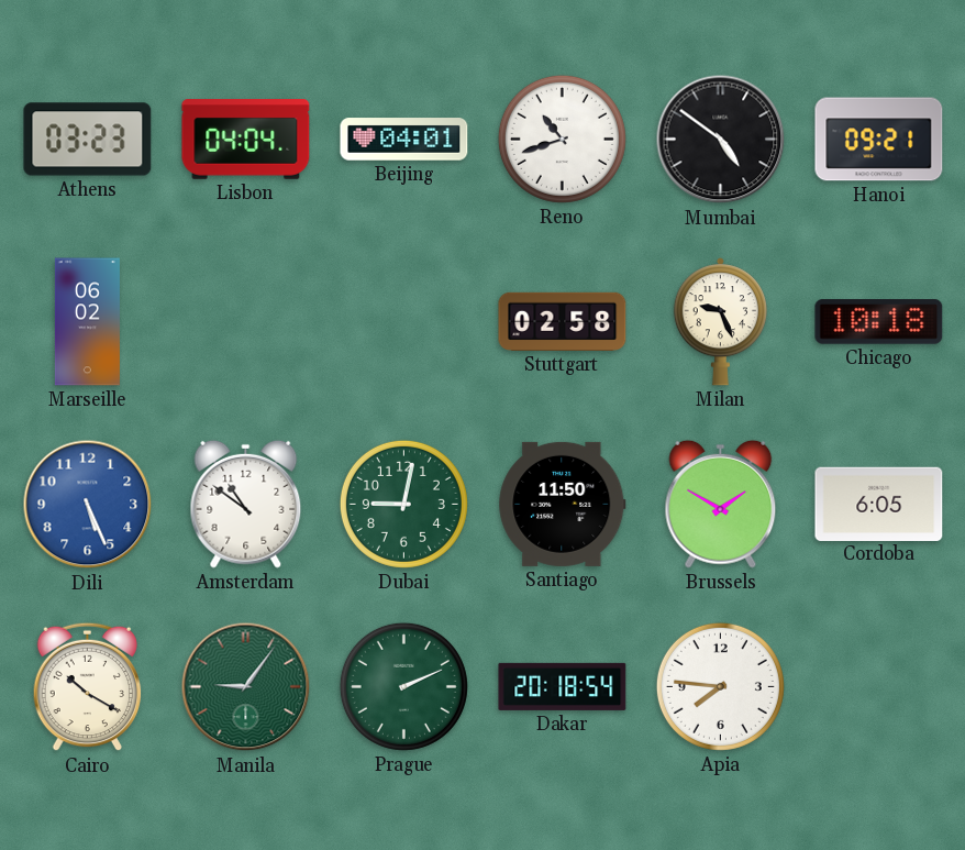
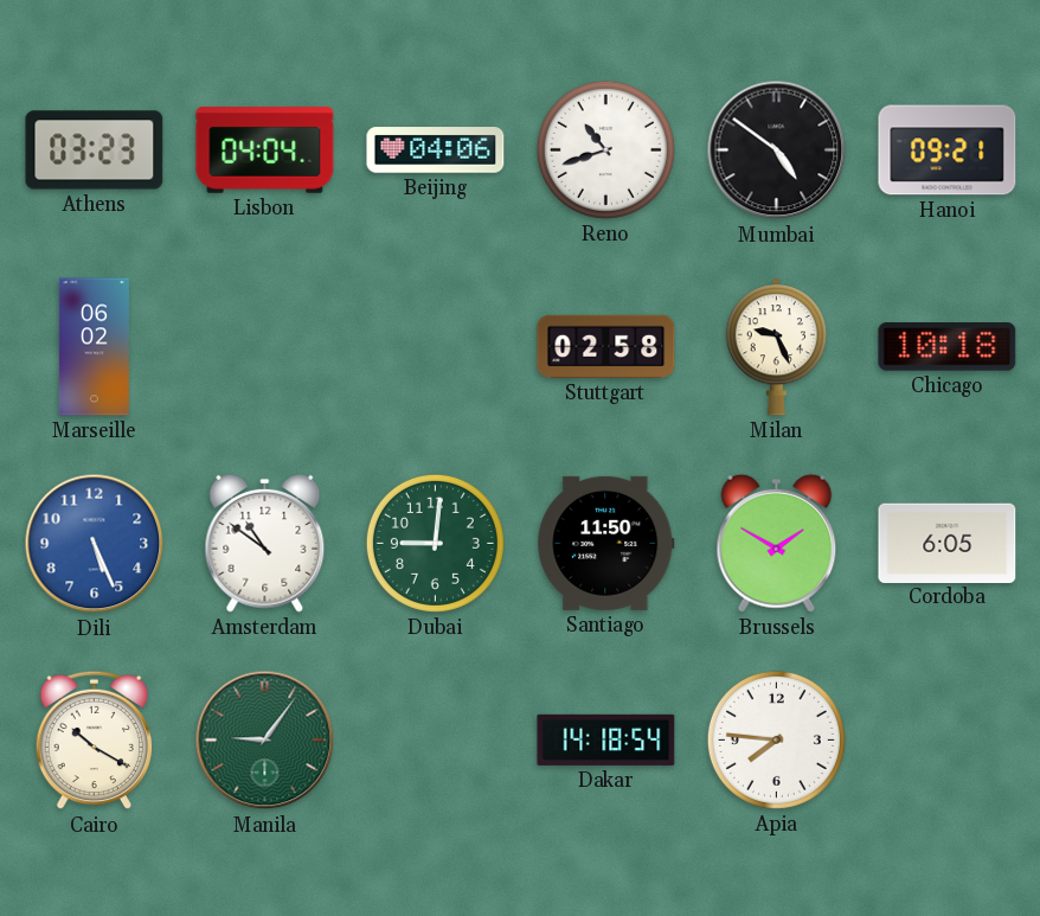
Beijing: 04:01 -> 04:06
Dubai: 9:02 -> 9:01
Prague: 2:11 -> none
Dakar: 20:18 -> 14:18
